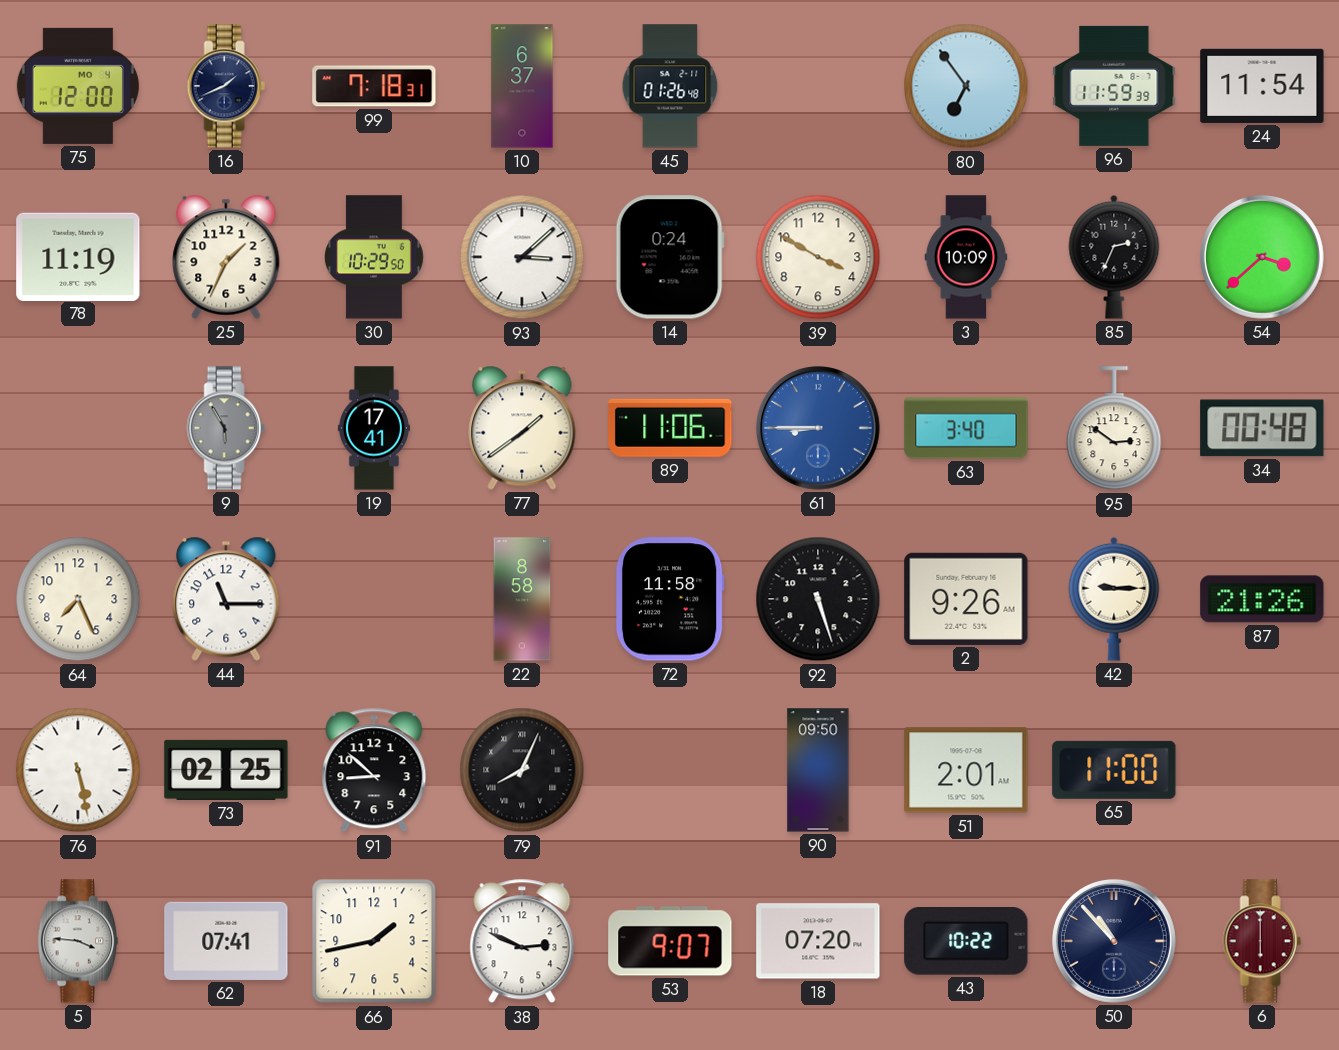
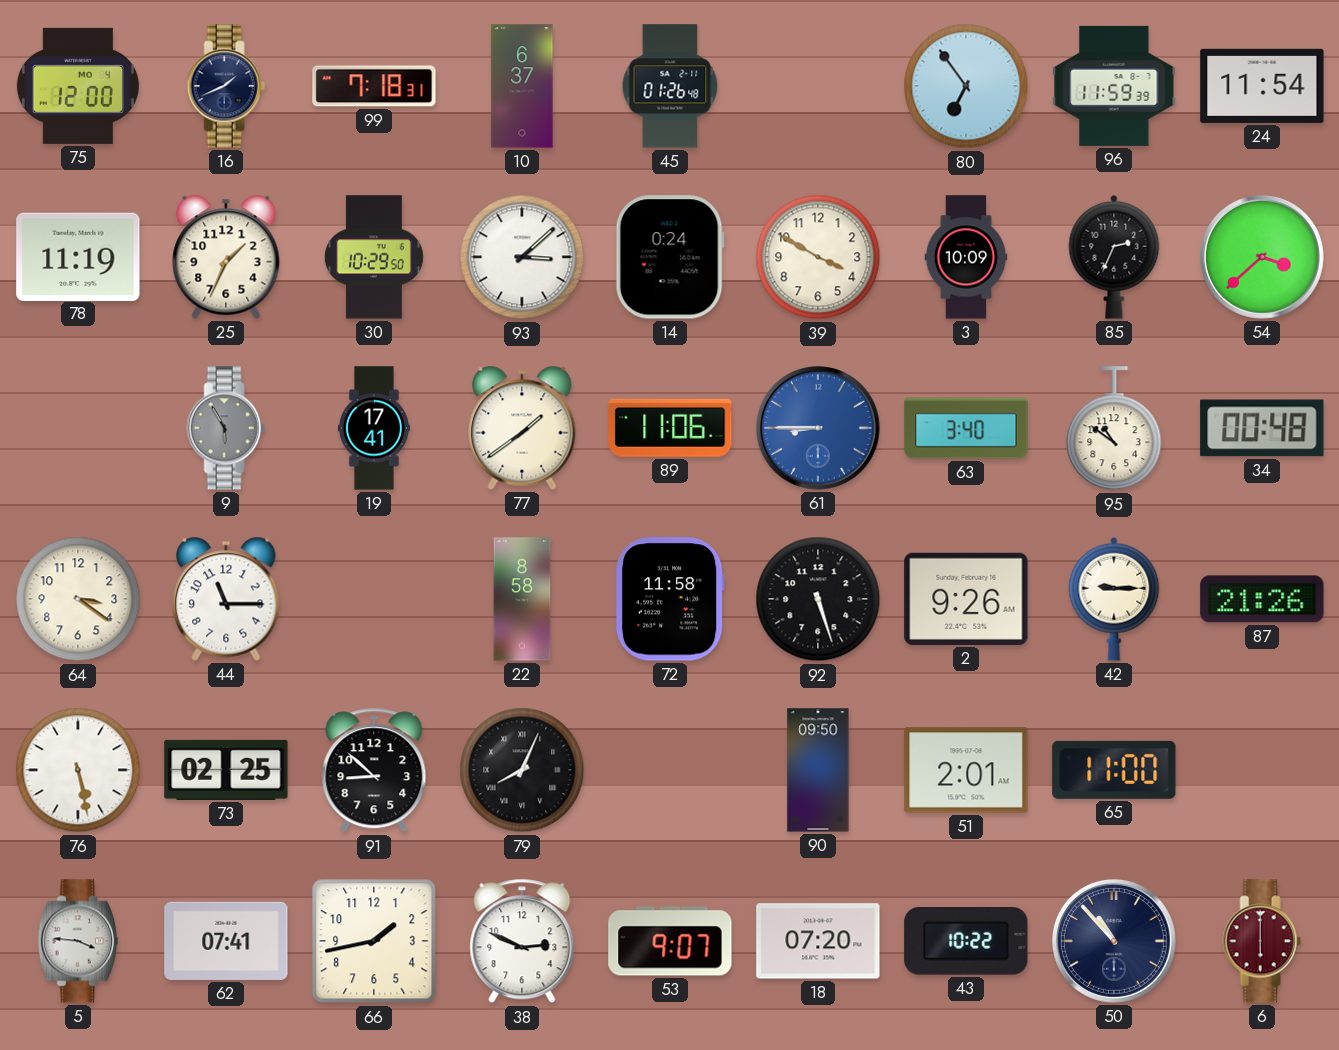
95: 2:51 -> 10:51
64: 7:26 -> 3:21
